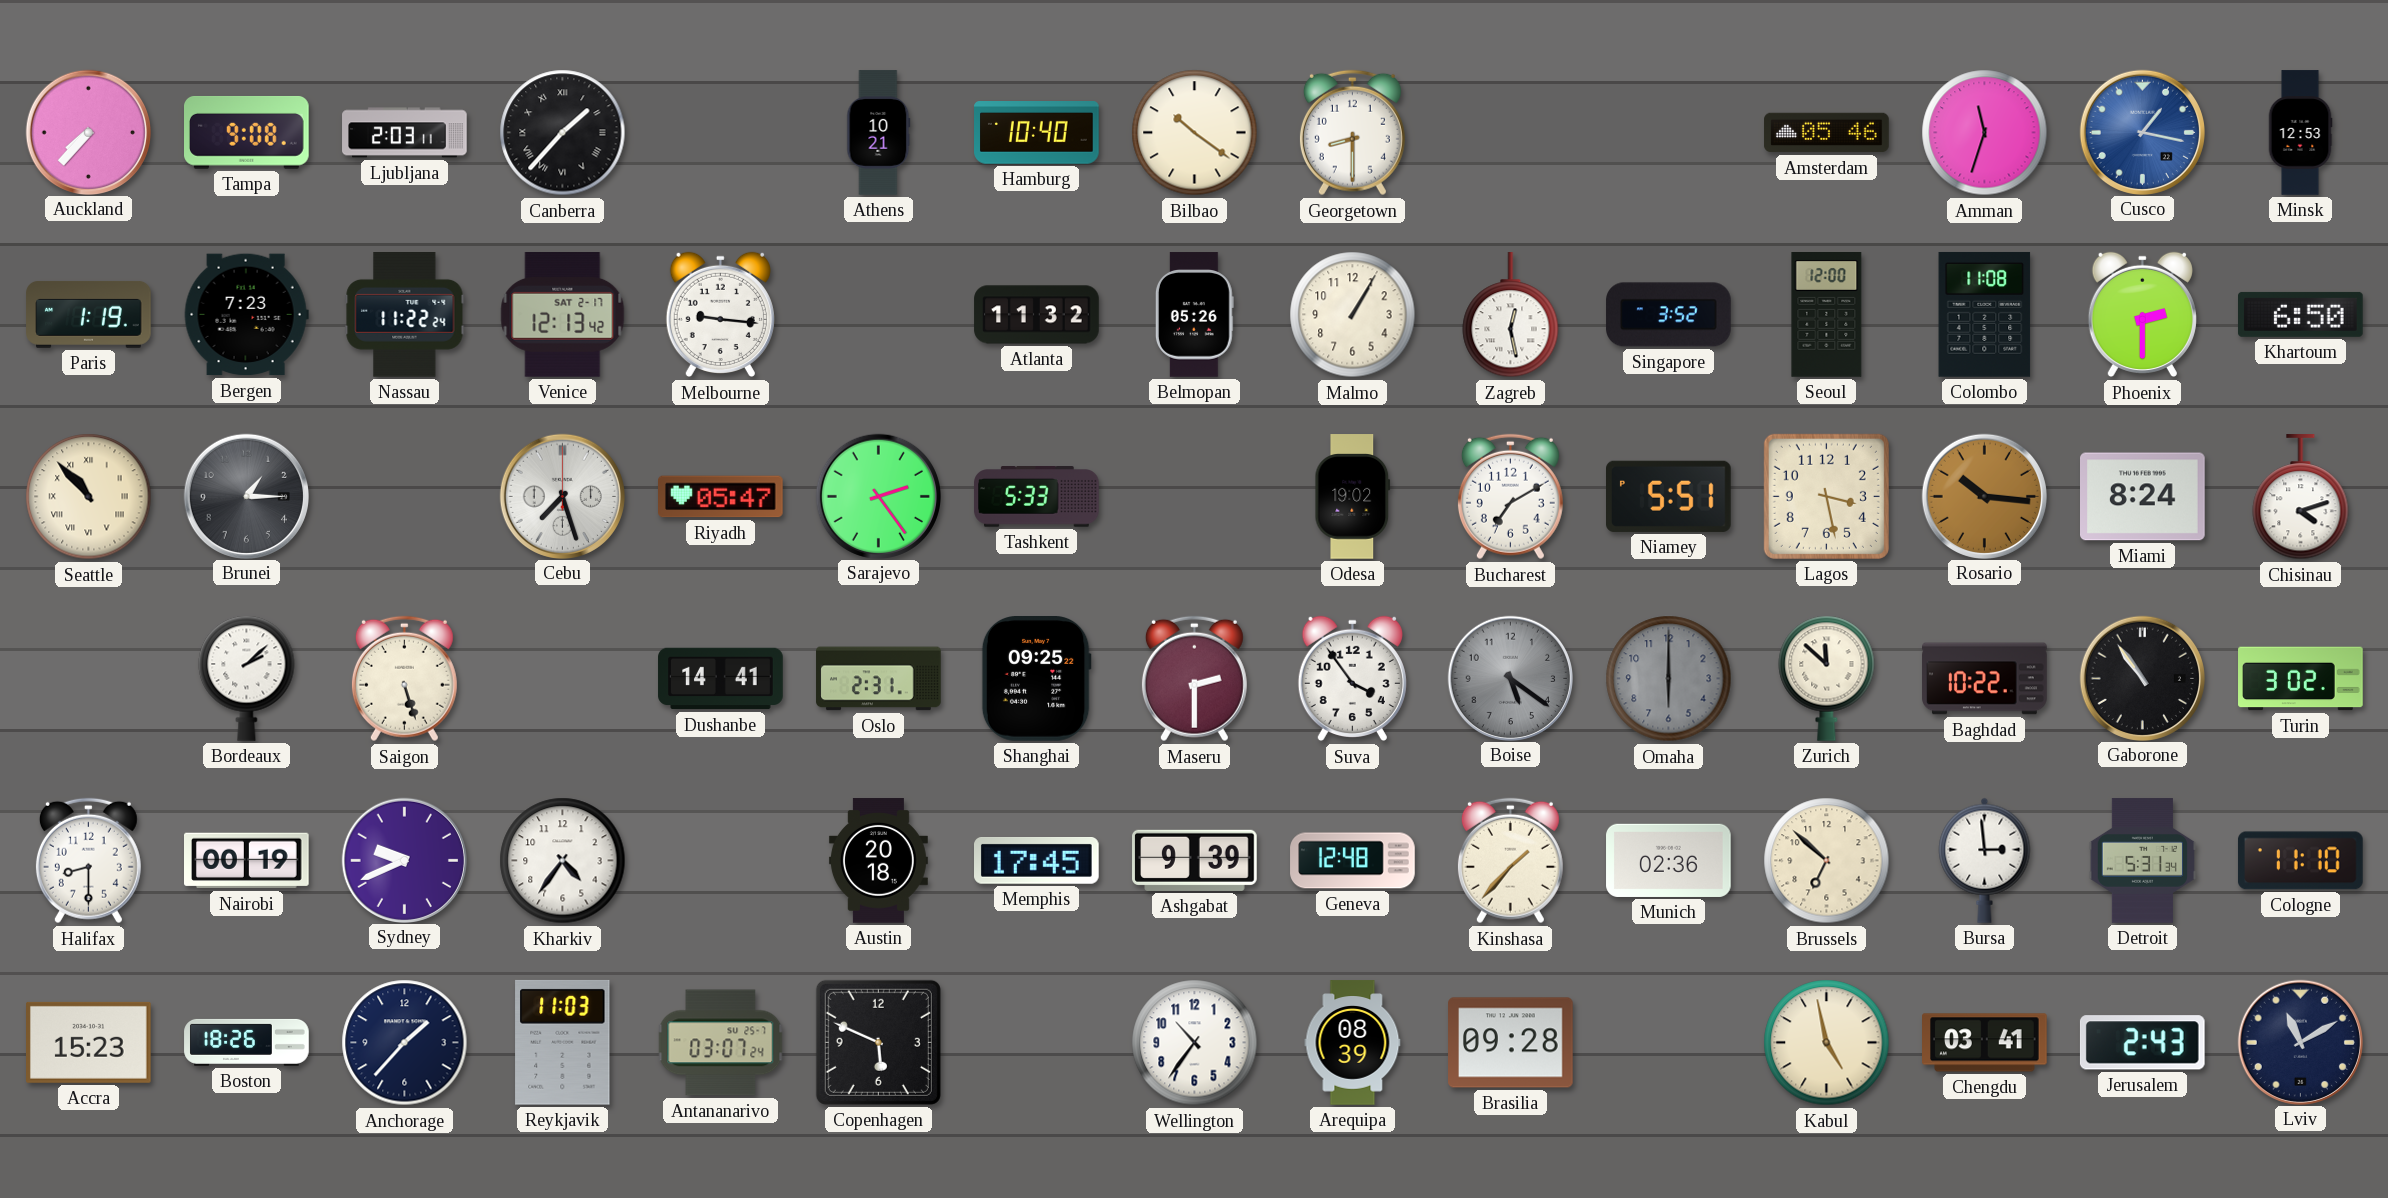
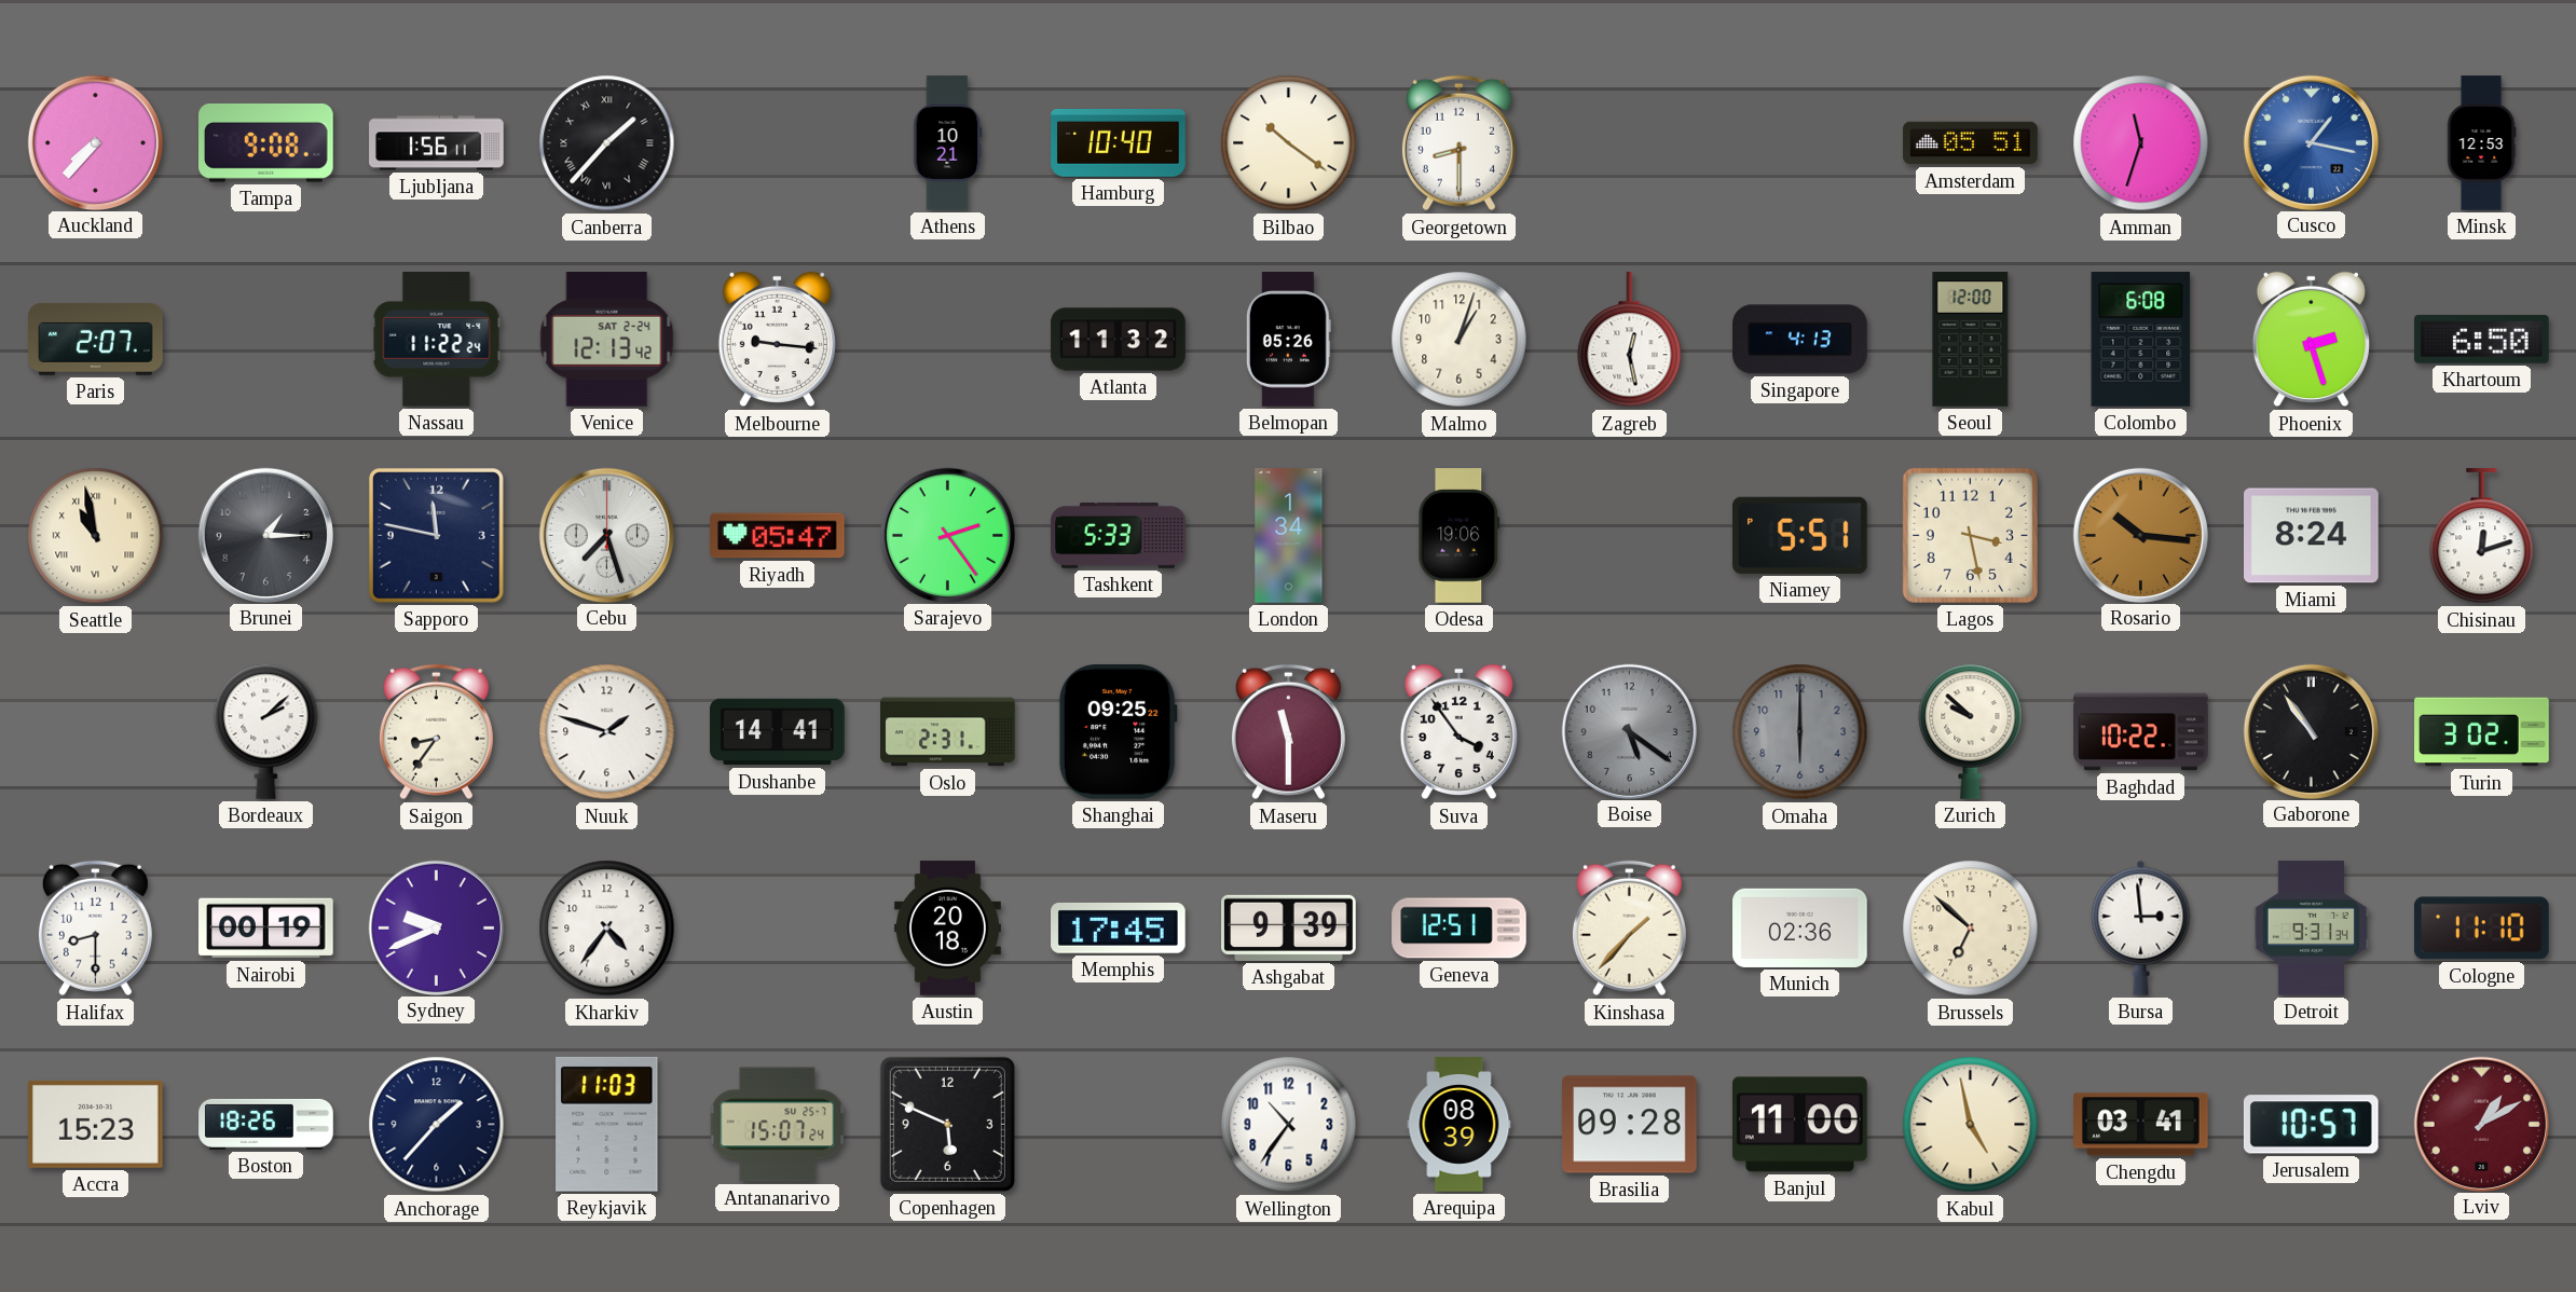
Ljubljana: 2:03 -> 1:56
Amsterdam: 05:46 -> 05:51
Paris: 1:19 -> 2:07
Bergen: 7:23 -> none
Venice date: SAT 2-17 -> SAT 2-24
Malmo: 1:05 -> 1:03
Singapore: 3:52 -> 4:13
Colombo: 11:08 -> 6:08
Phoenix: 2:30 -> 2:27
Seattle: 10:53 -> 10:58
Sapporo: none -> 11:47
London: none -> 1:34
Odesa: 19:02 -> 19:06
Bucharest: 7:10 -> none
Chisinau: 4:12 -> 12:12
Saigon: 5:27 -> 8:36
Nuuk: none -> 1:48
Maseru: 2:30 -> 11:30
Zurich: 11:52 -> 9:52
Geneva: 12:48 -> 12:51
Detroit: 5:31 -> 9:31
Antananarivo: 03:07 -> 15:07
Banjul: none -> 11:00
Jerusalem: 2:43 -> 10:57
Lviv: 11:10 -> 1:10
Lviv dial: navy -> burgundy
